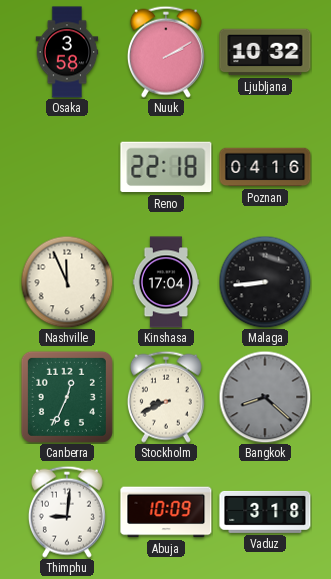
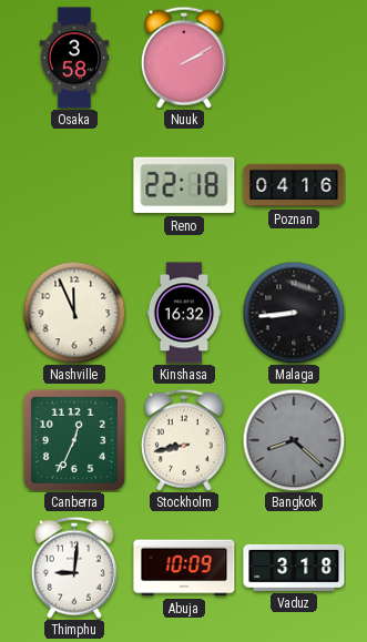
Ljubljana: 10:32 -> none
Kinshasa: 17:04 -> 16:32
Stockholm: 8:41 -> 8:43
